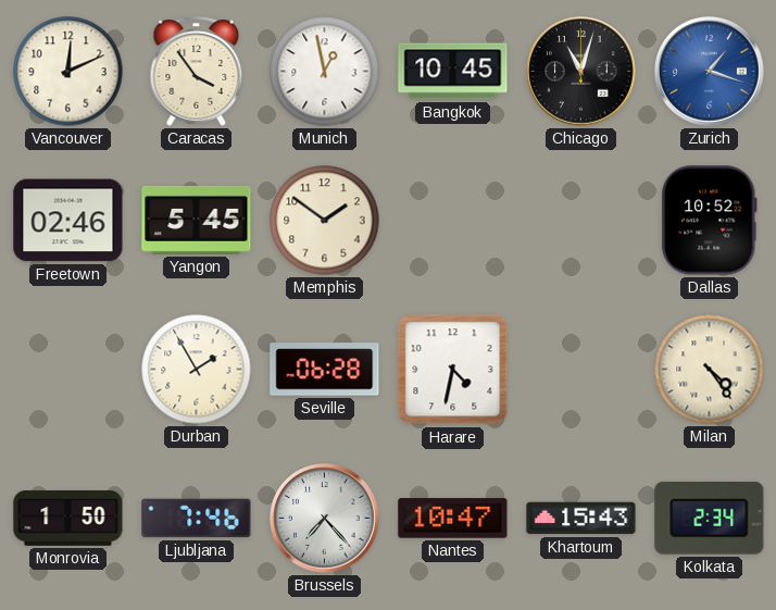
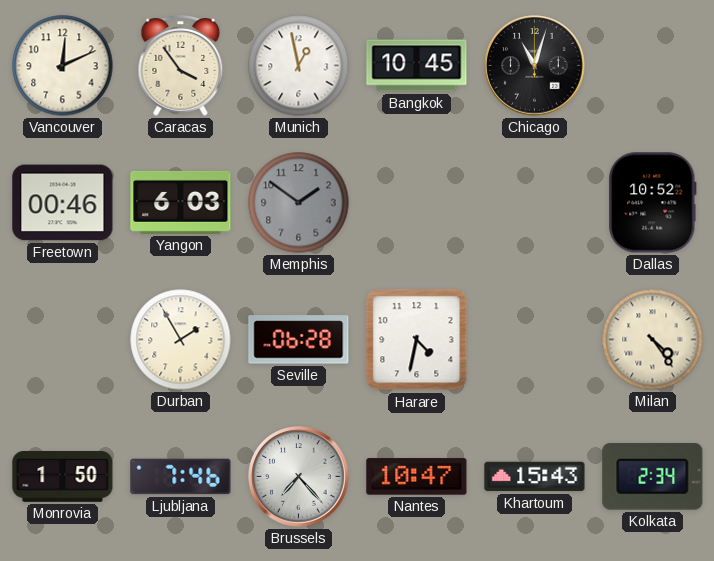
Zurich: 1:18 -> none
Freetown: 02:46 -> 00:46
Yangon: 5:45 -> 6:03
Memphis dial: cream -> grey
